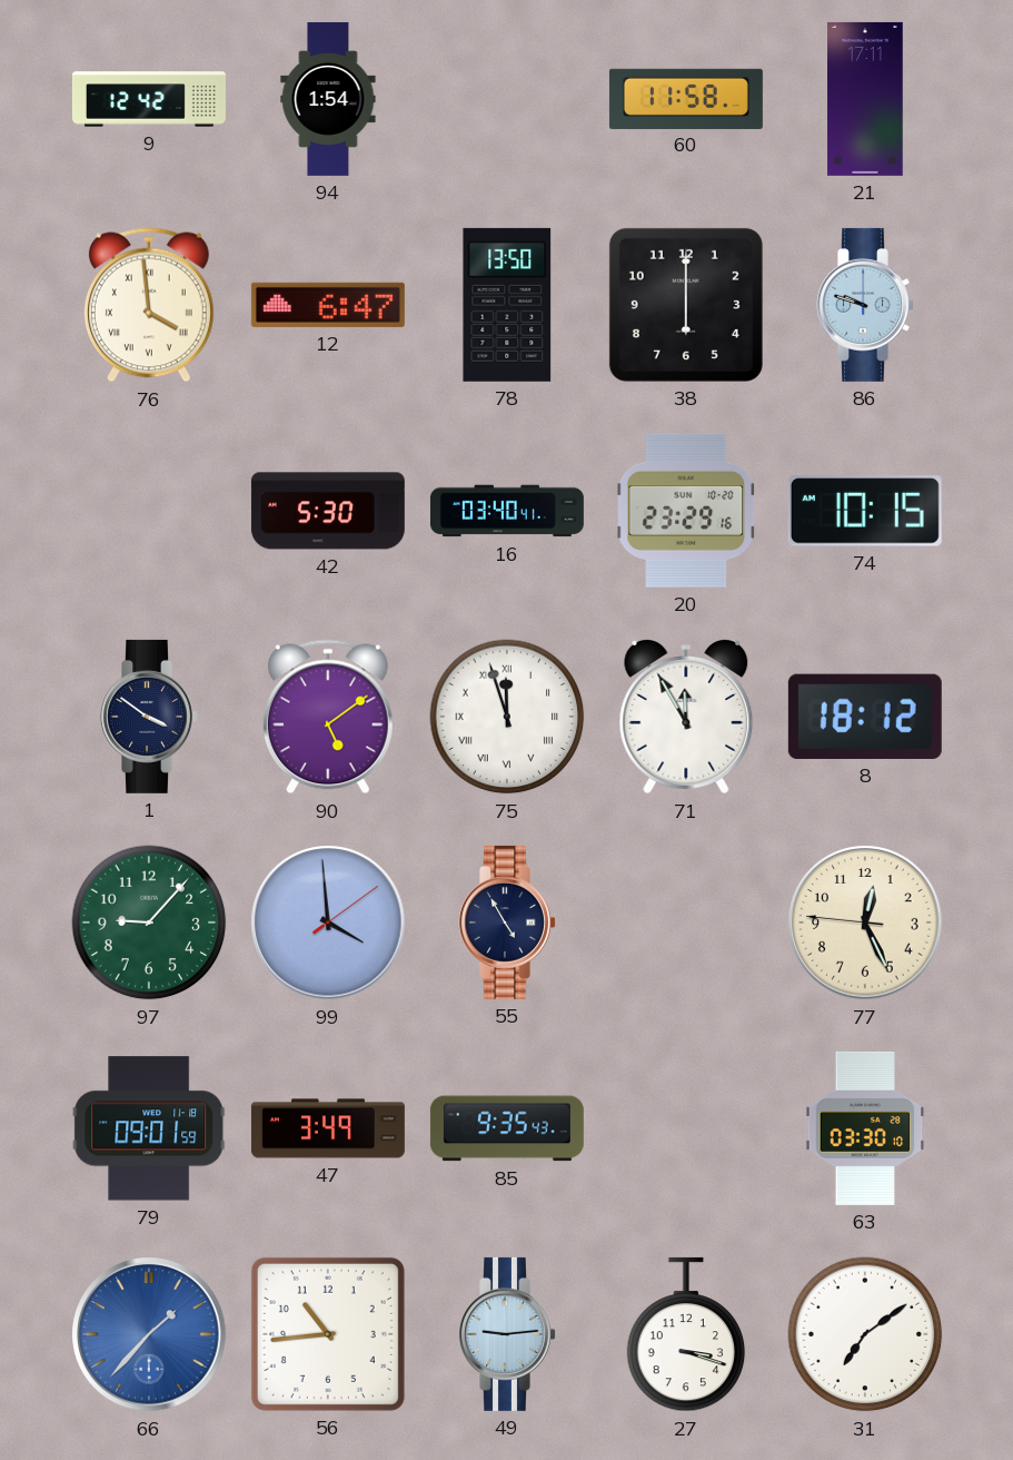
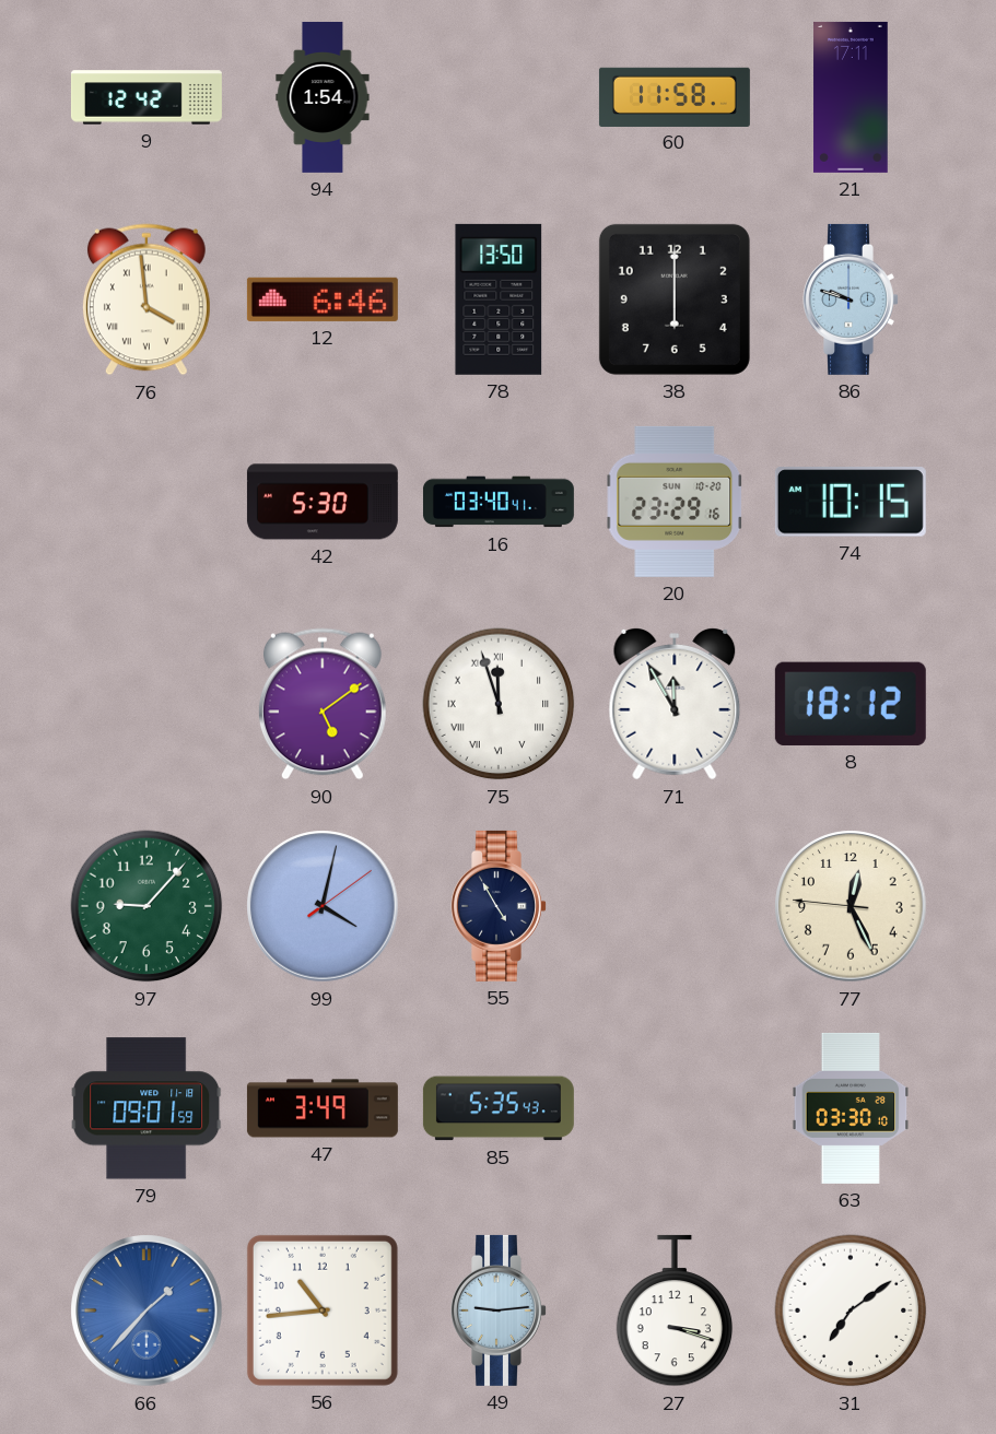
12: 6:47 -> 6:46
1: 3:51 -> none
99: 3:59 -> 4:02
85: 9:35 -> 5:35
